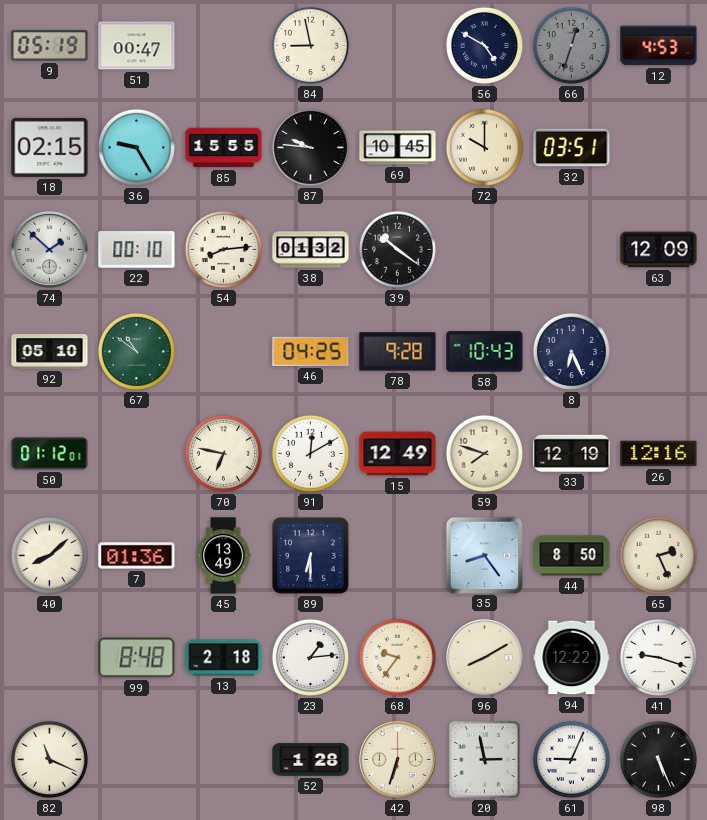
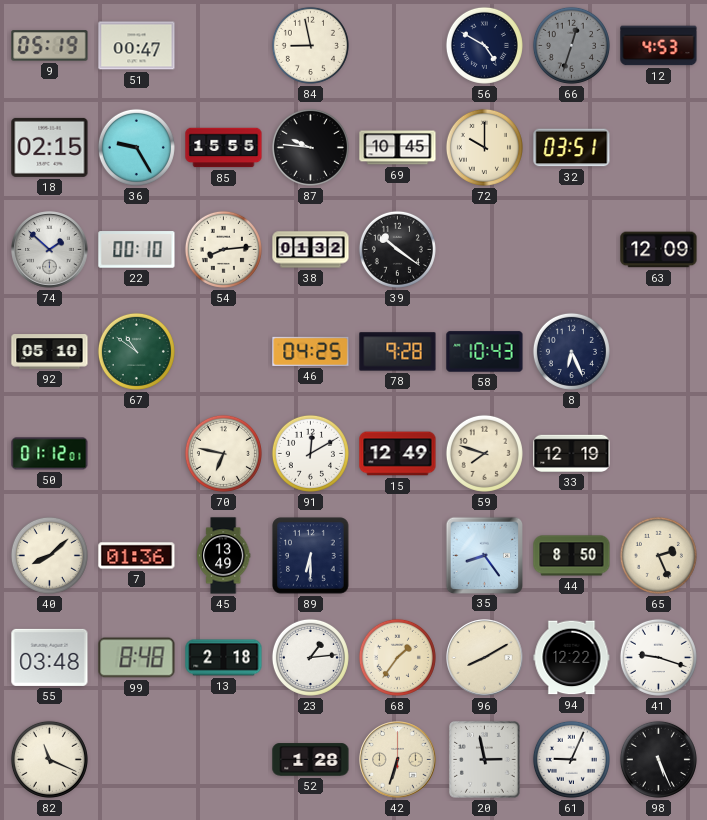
26: 12:16 -> none
55: none -> 03:48
68: 9:36 -> 1:36
